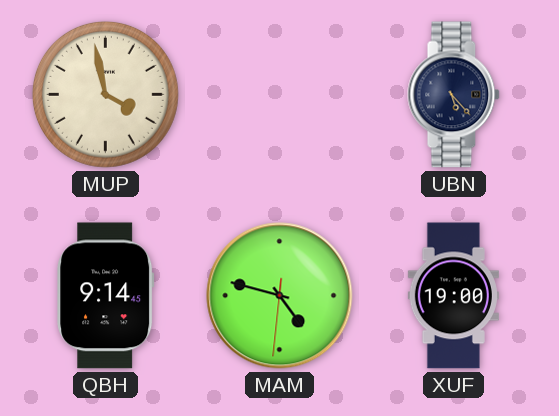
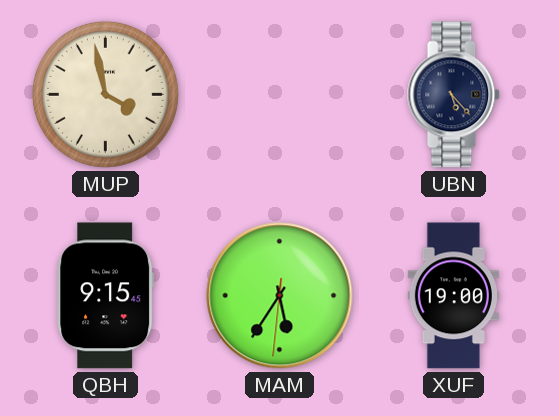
QBH: 9:14 -> 9:15
MAM: 4:47 -> 5:35
